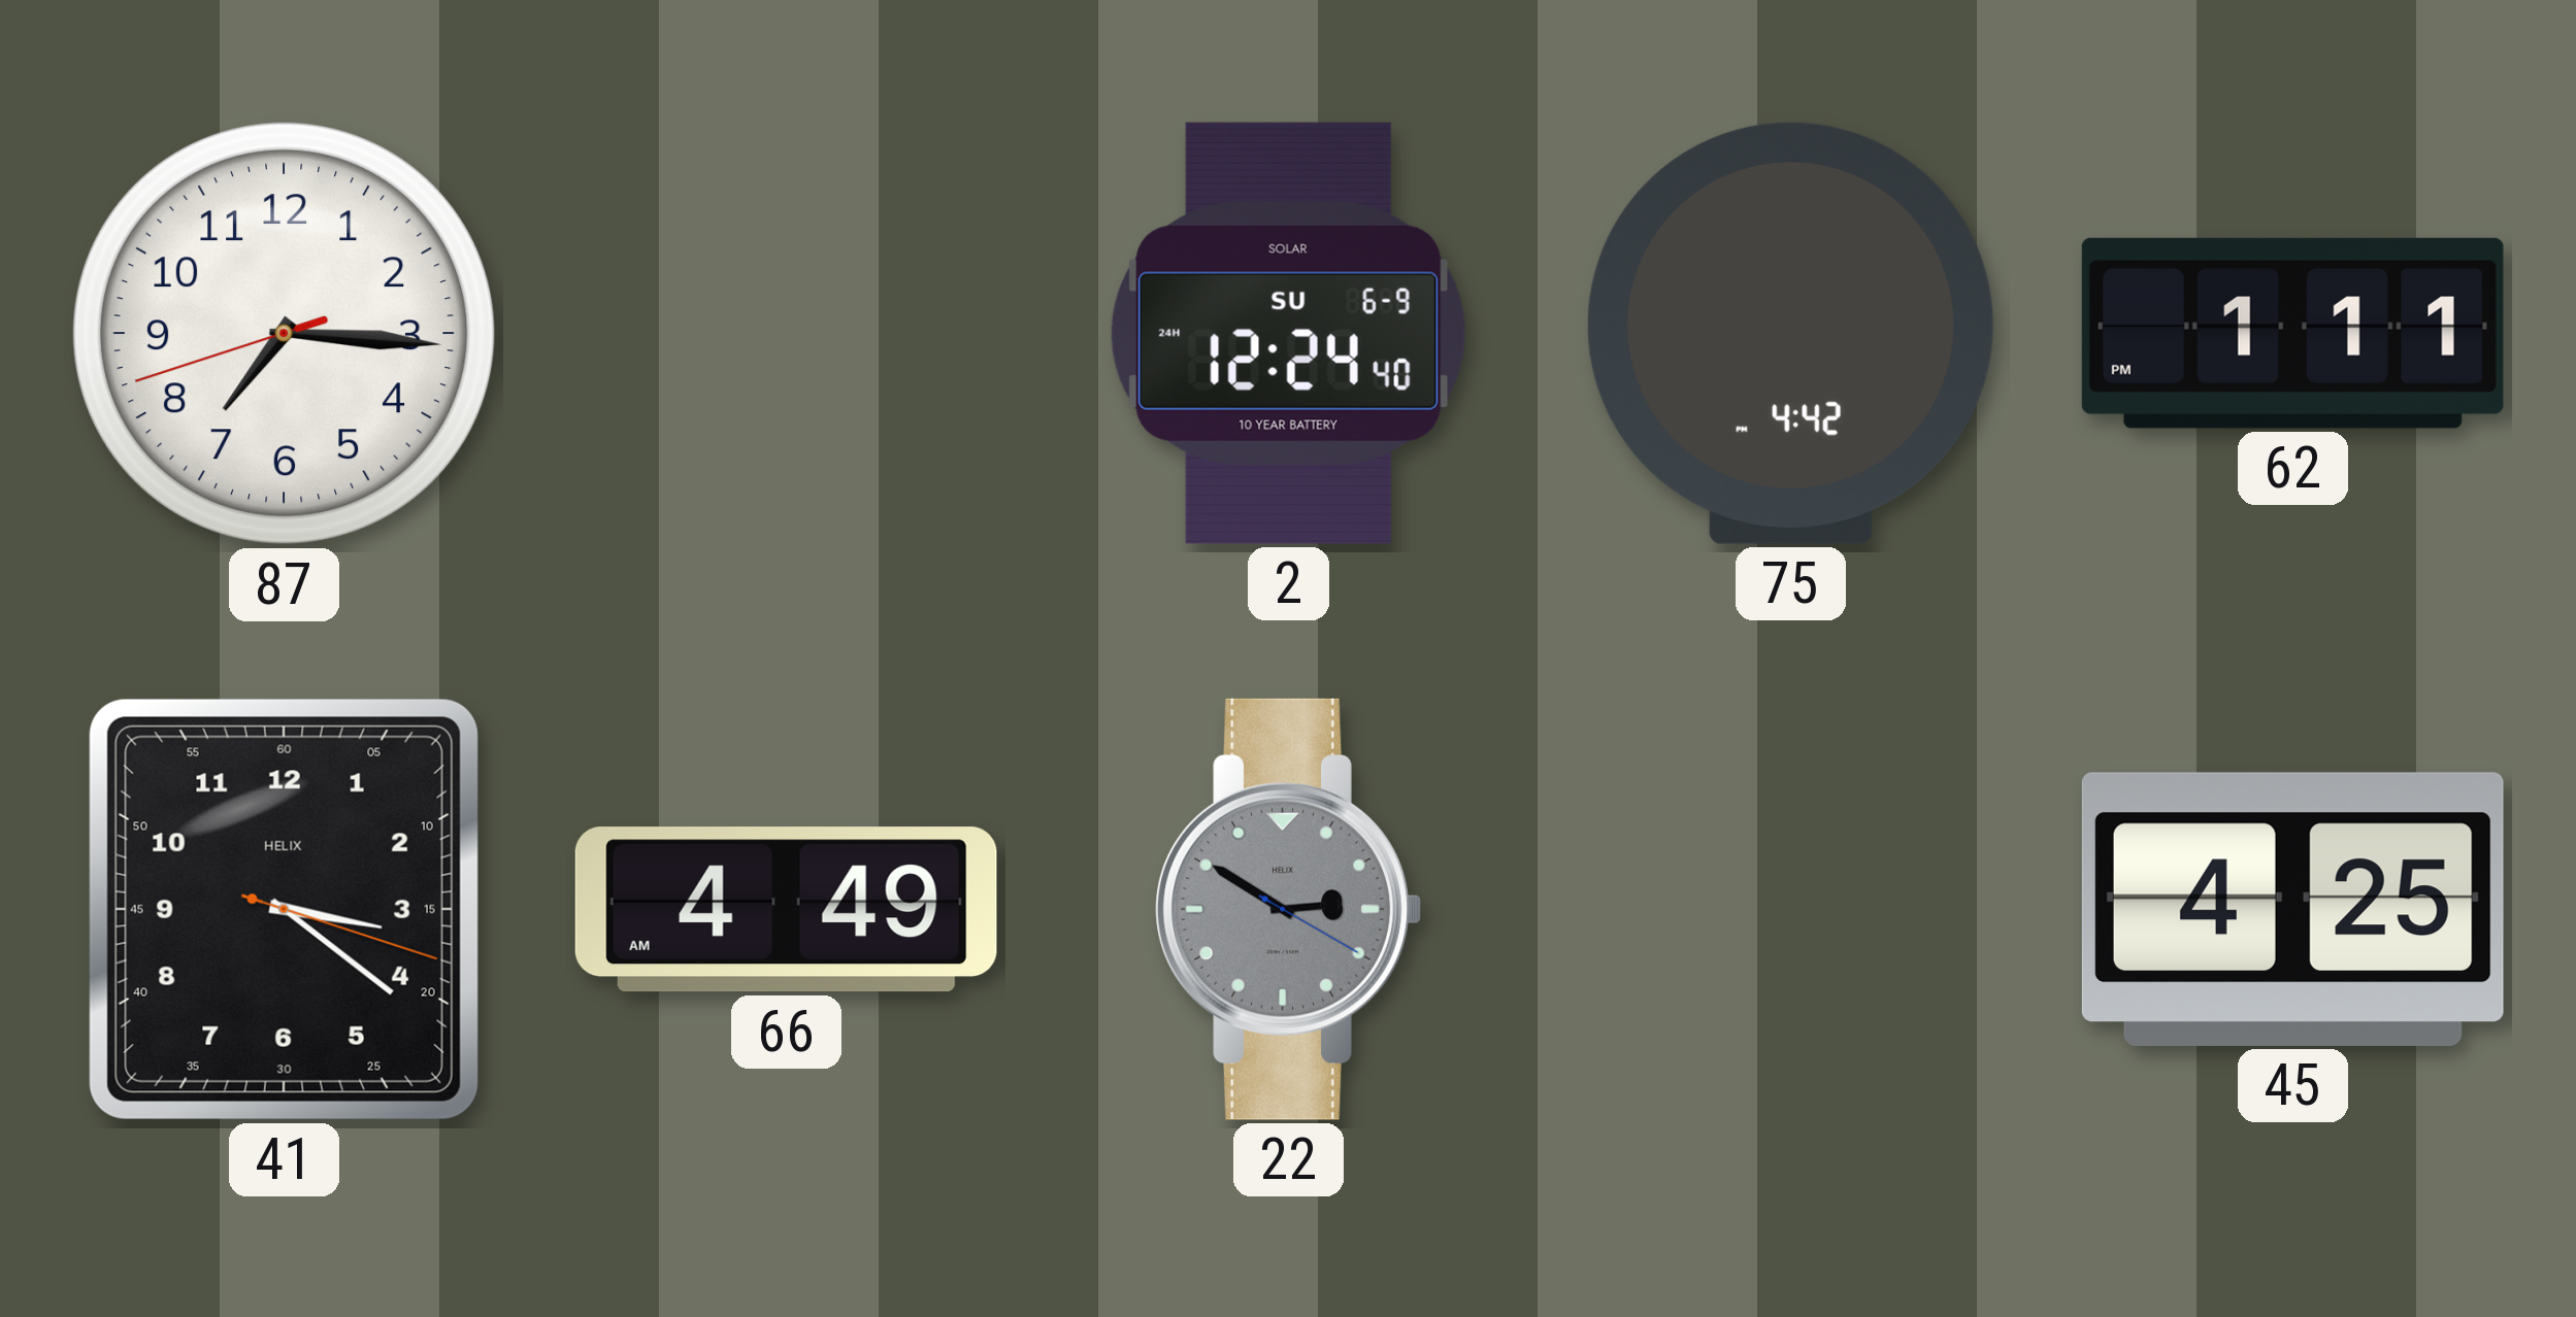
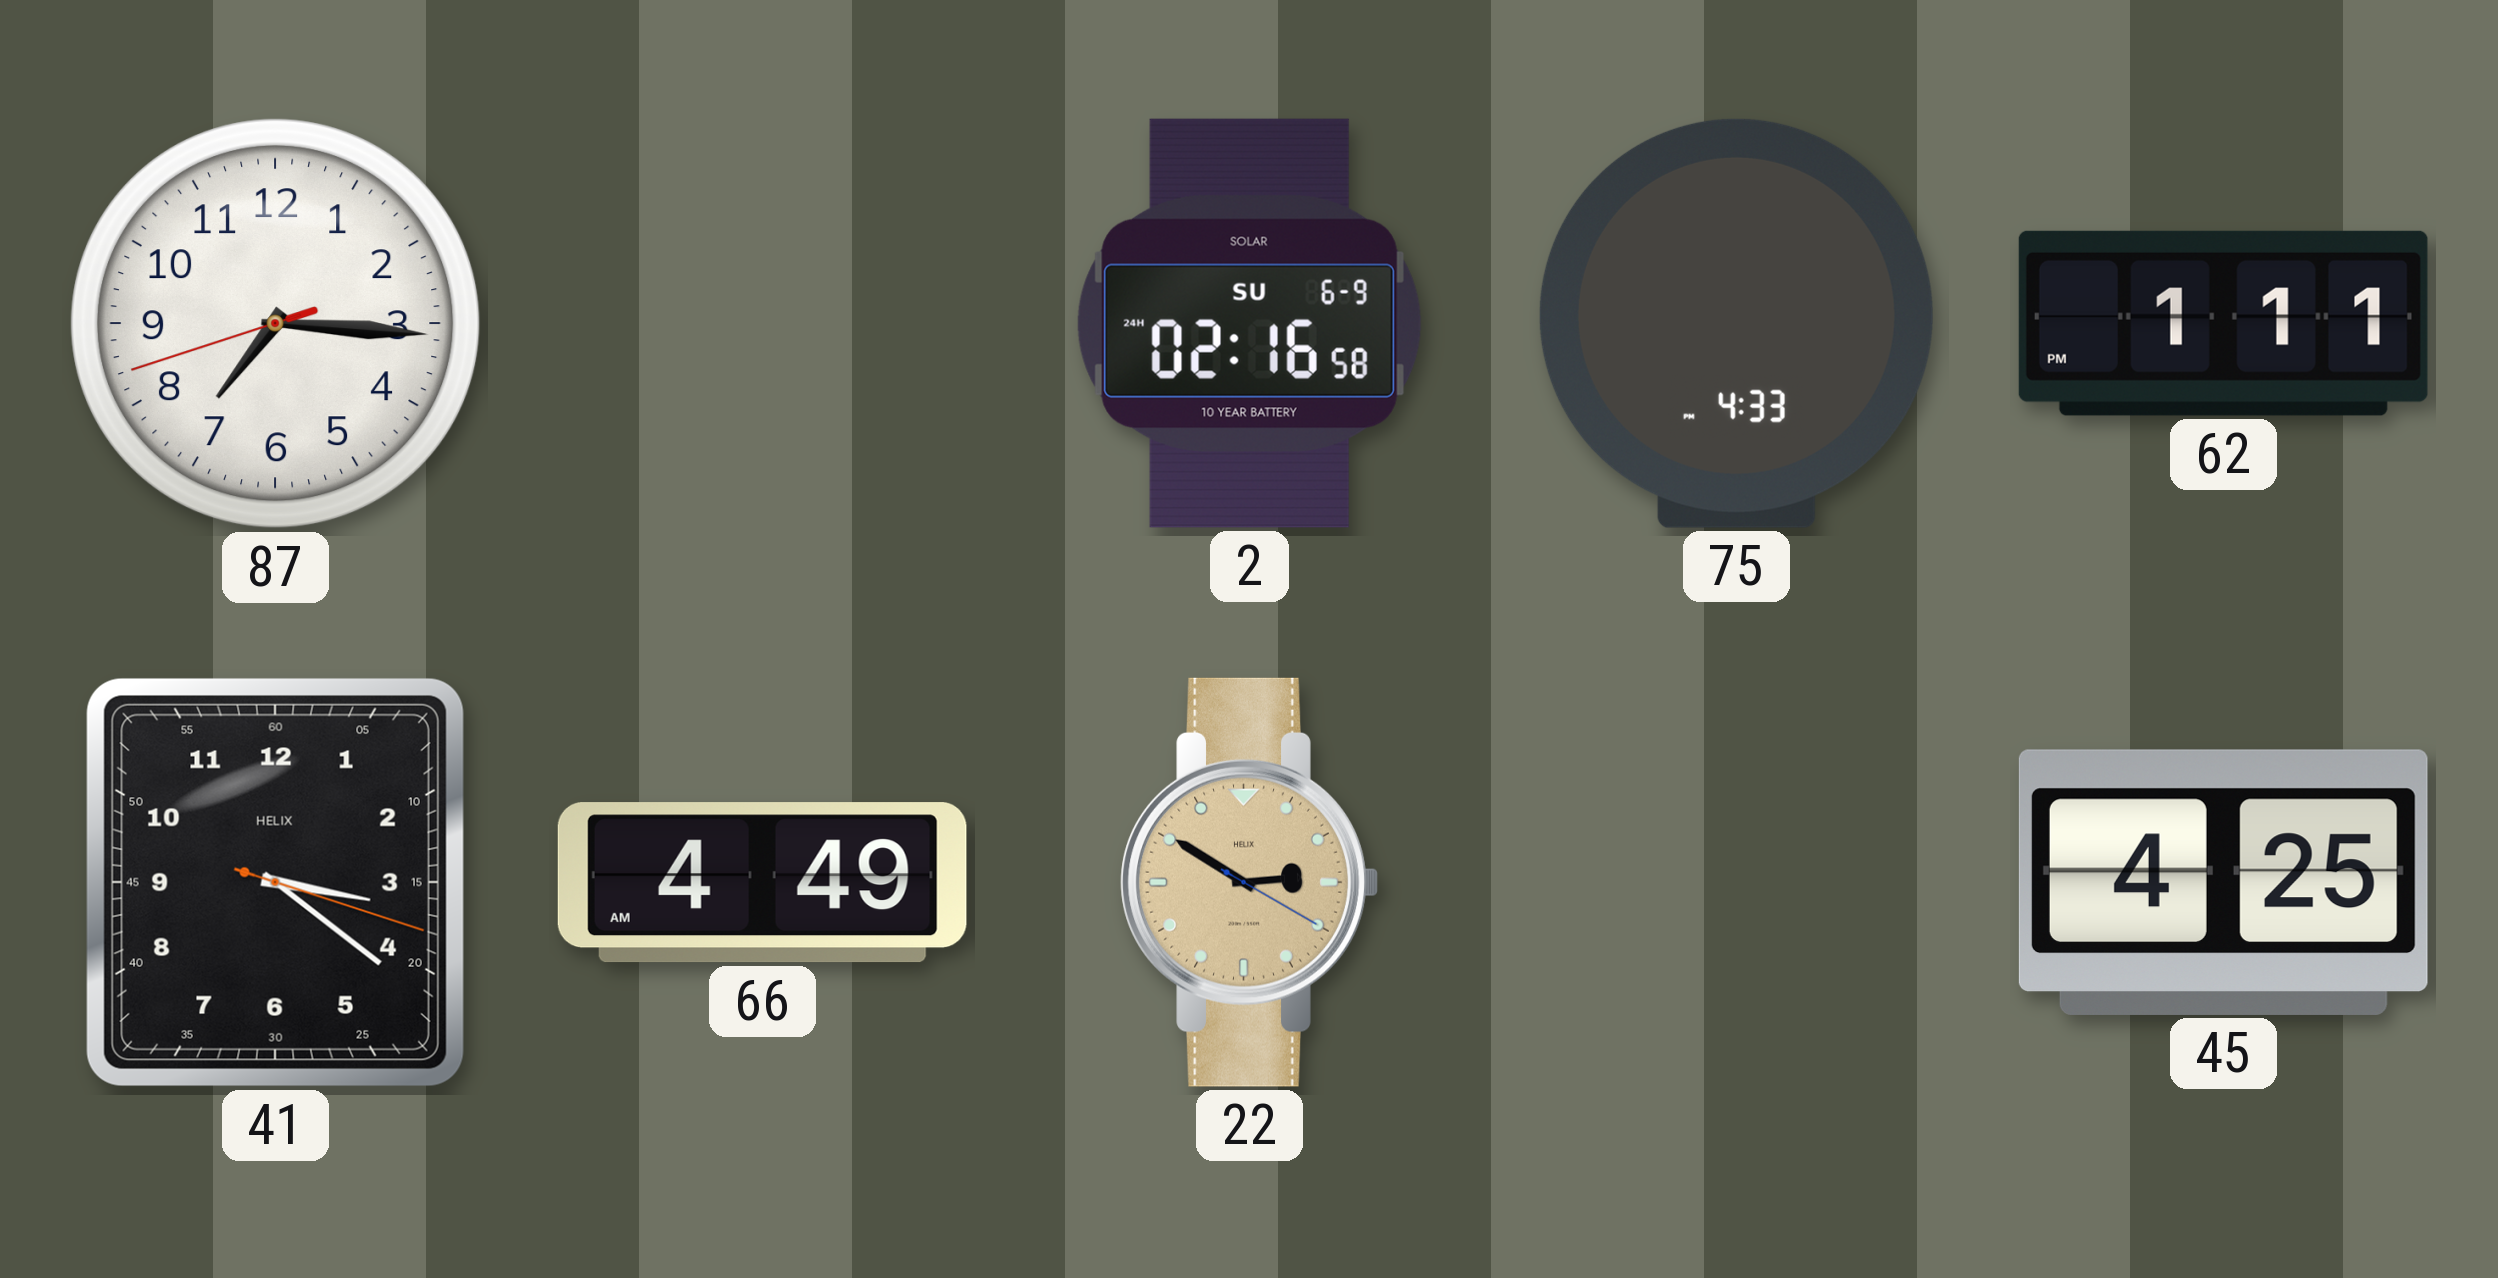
2: 12:24 -> 02:16
75: 4:42 -> 4:33
22 dial: grey -> champagne
